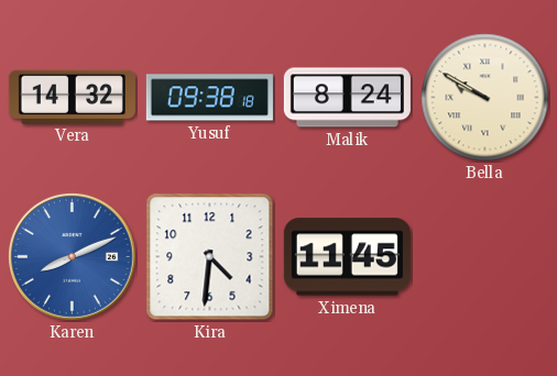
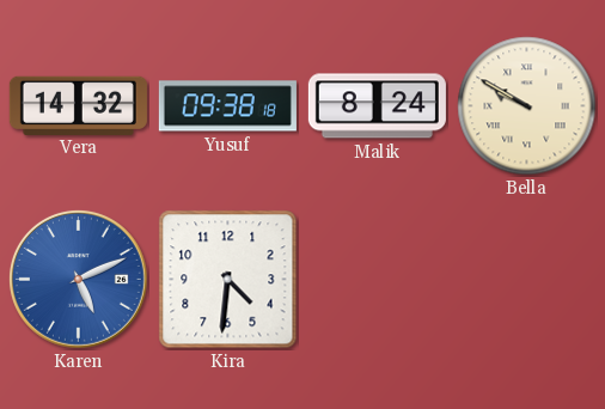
Karen: 8:11 -> 5:11
Ximena: 11:45 -> none
